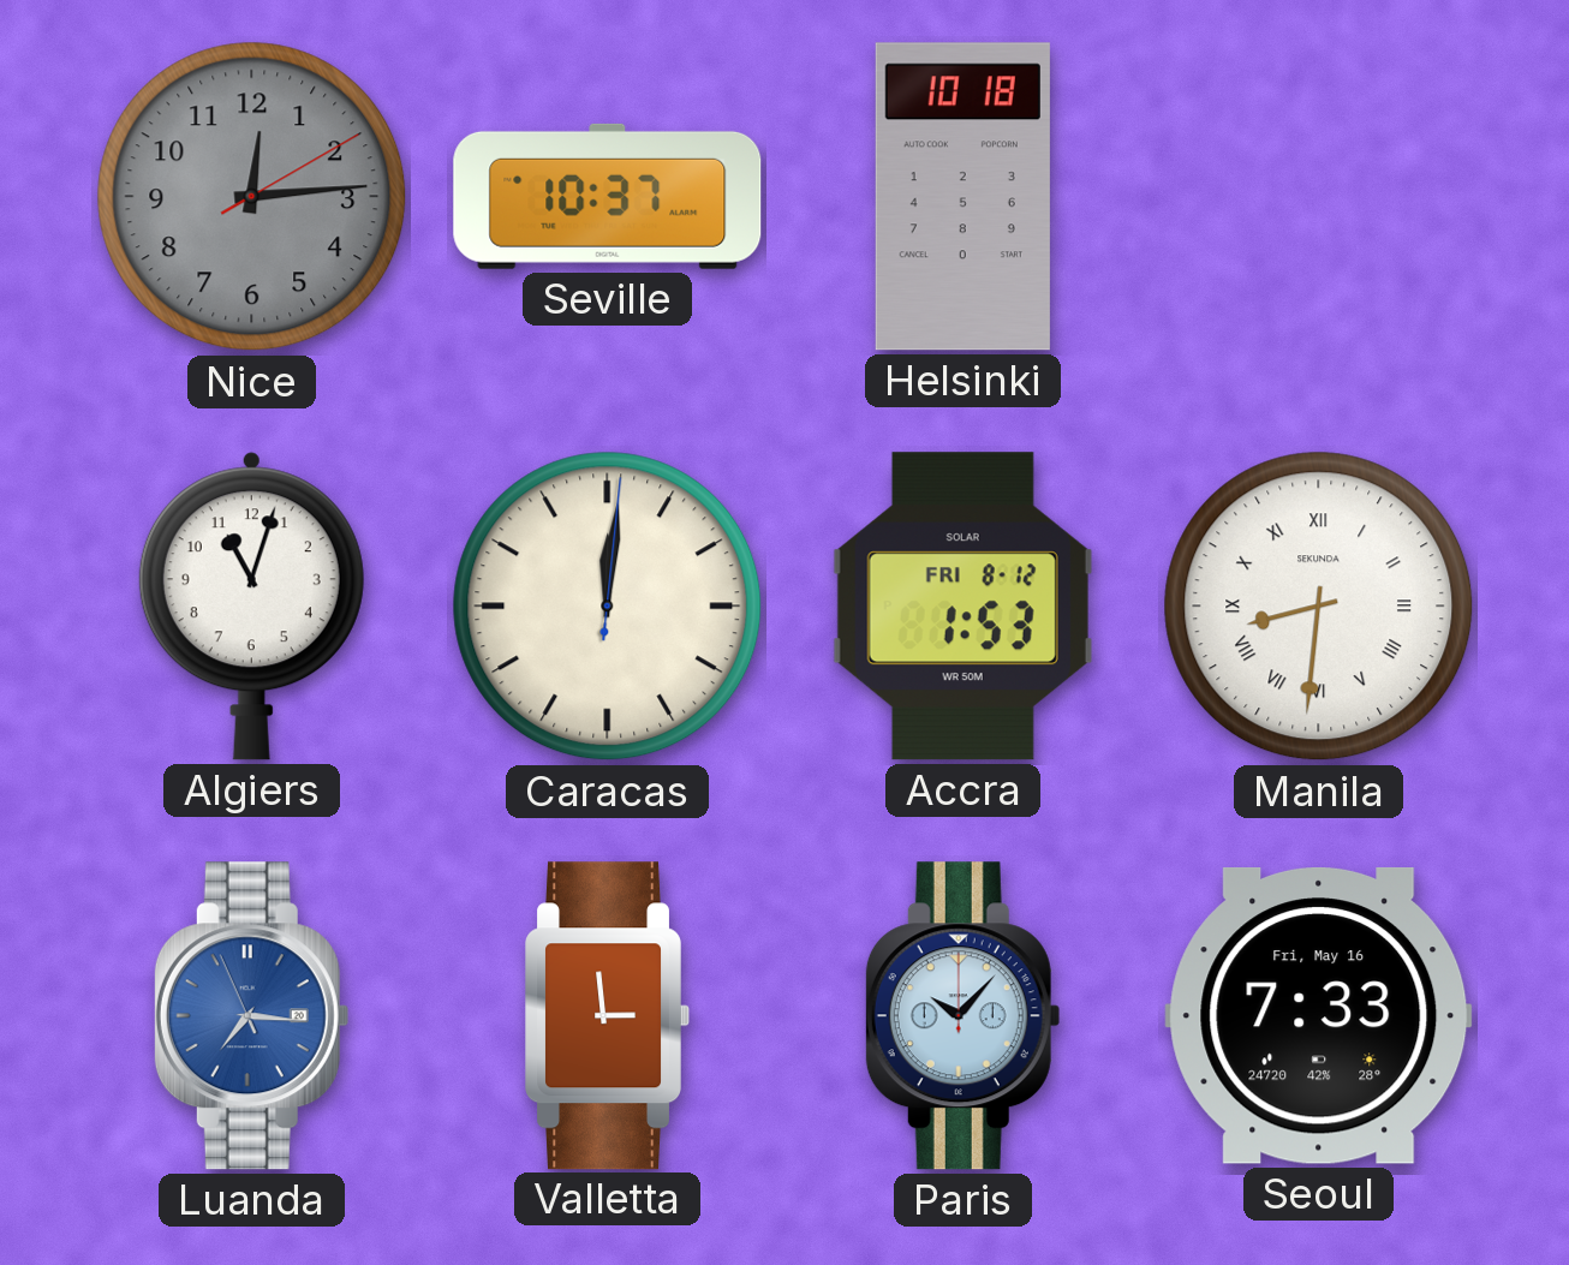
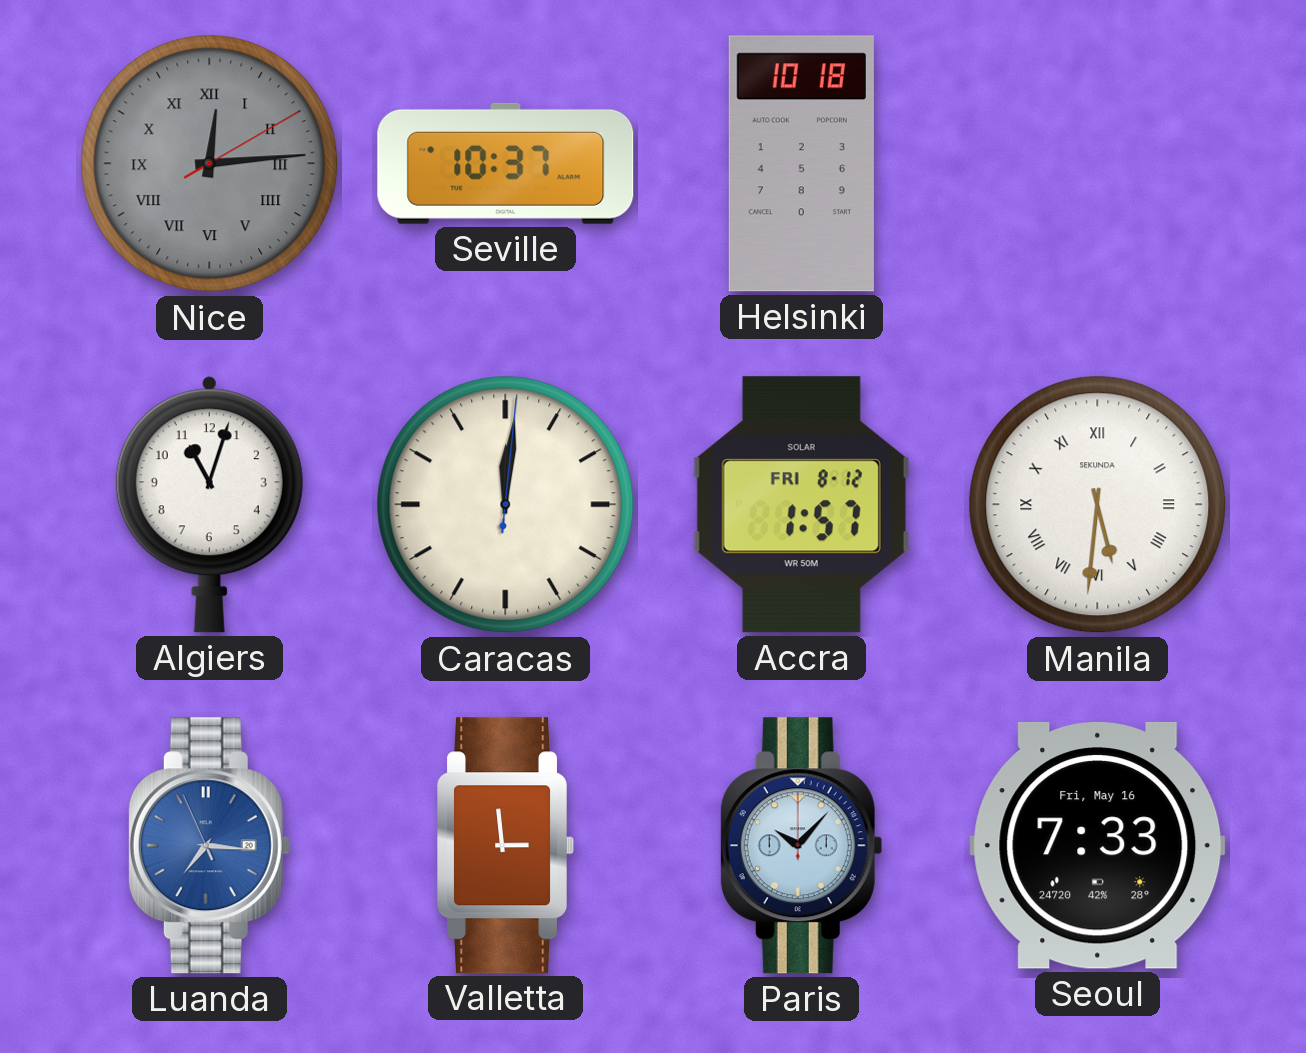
Nice numerals: Arabic -> Roman
Accra: 1:53 -> 1:57
Manila: 8:31 -> 5:31
